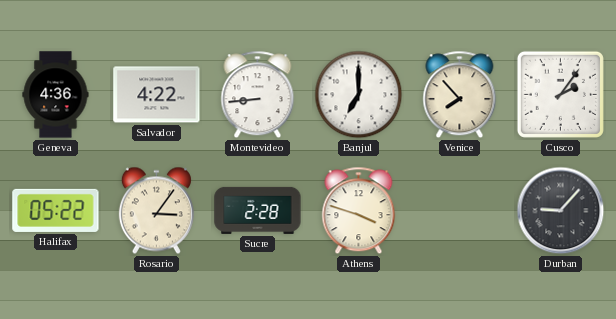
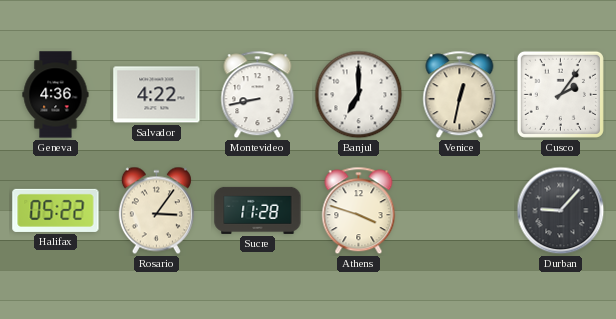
Montevideo: 8:44 -> 8:43
Venice: 7:53 -> 12:32
Sucre: 2:28 -> 11:28
